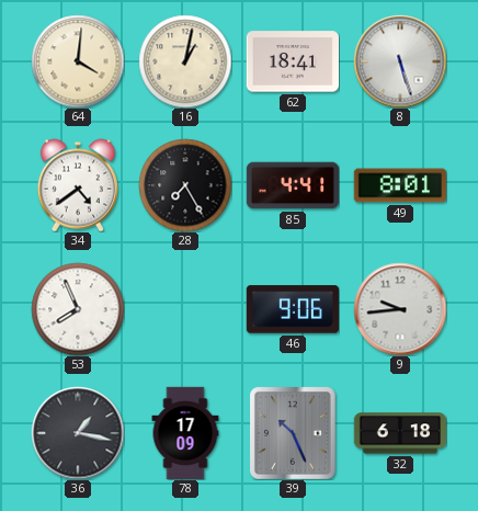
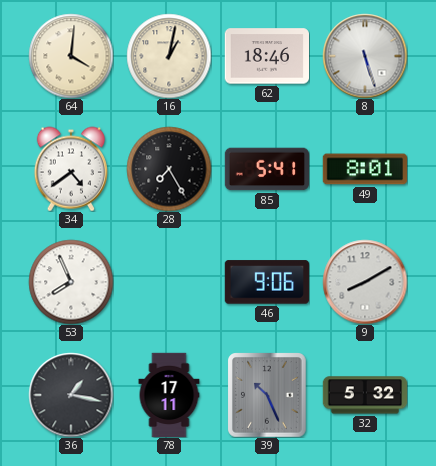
62: 18:41 -> 18:46
85: 4:41 -> 5:41
9: 9:44 -> 8:10
78: 17:09 -> 17:11
32: 6:18 -> 5:32
